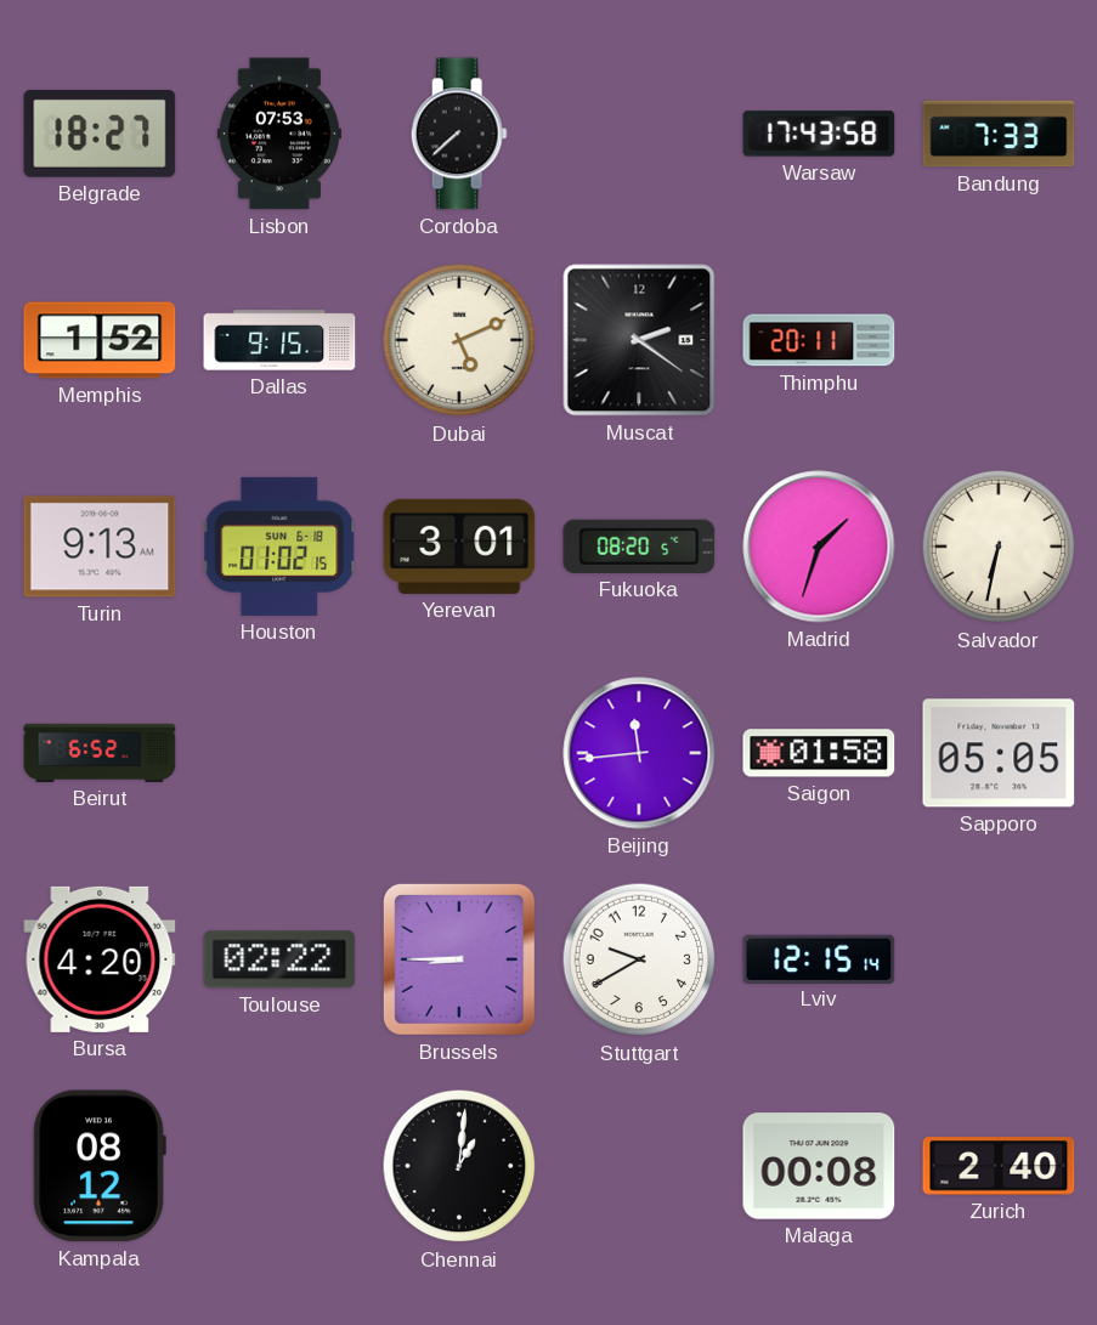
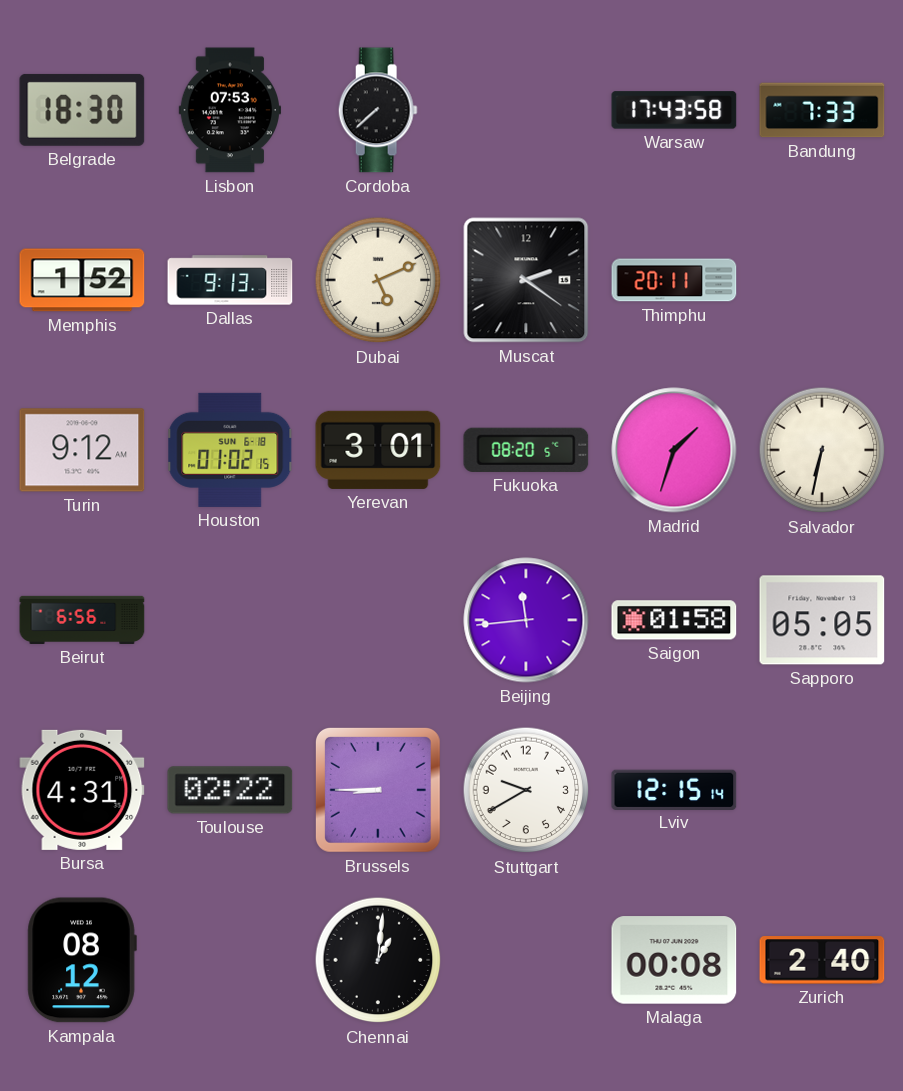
Belgrade: 18:27 -> 18:30
Dallas: 9:15 -> 9:13
Turin: 9:13 -> 9:12
Beirut: 6:52 -> 6:56
Bursa: 4:20 -> 4:31
